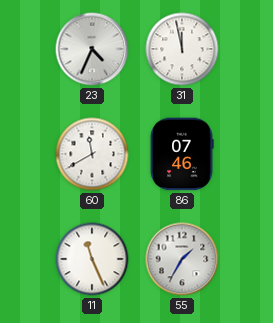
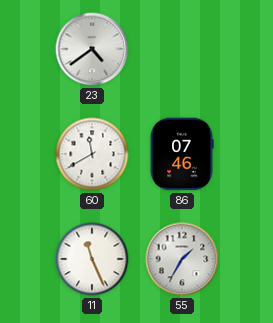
23: 4:34 -> 4:39
31: 11:58 -> none
